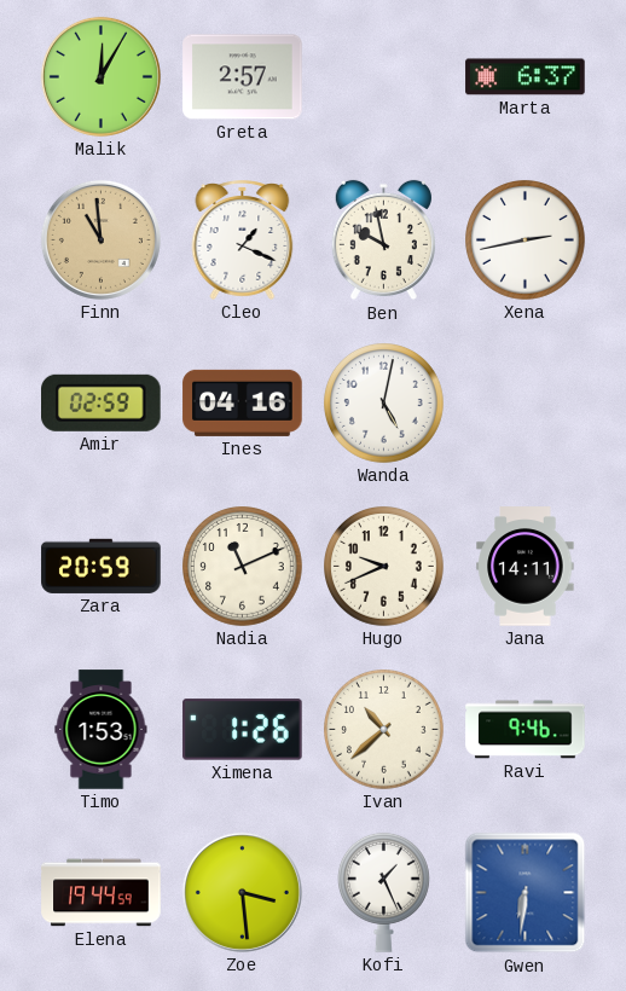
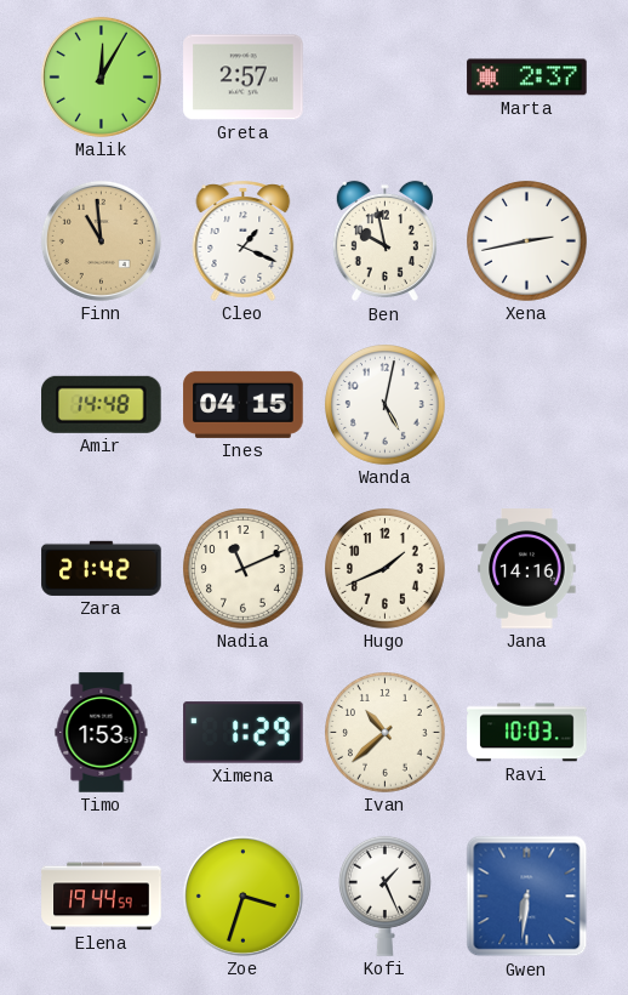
Marta: 6:37 -> 2:37
Amir: 02:59 -> 14:48
Ines: 04:16 -> 04:15
Zara: 20:59 -> 21:42
Hugo: 9:41 -> 1:41
Jana: 14:11 -> 14:16
Ximena: 1:26 -> 1:29
Ravi: 9:46 -> 10:03
Zoe: 3:29 -> 3:33
